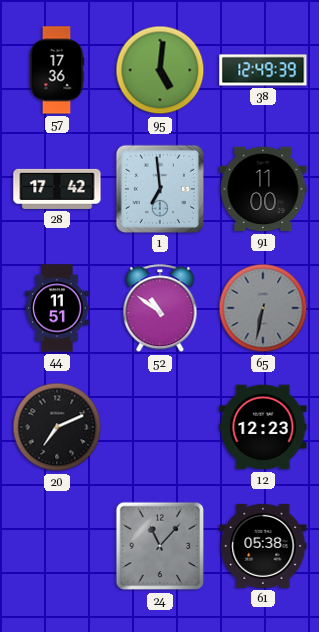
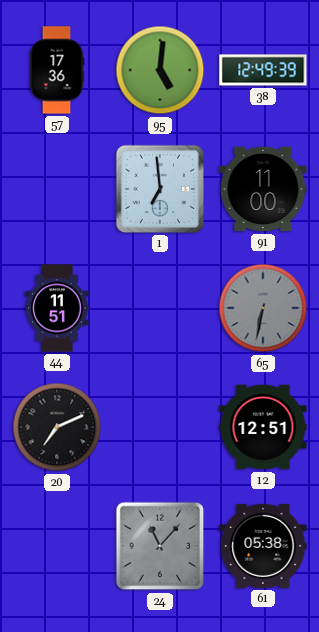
28: 17:42 -> none
52: 10:51 -> none
12: 12:23 -> 12:51
